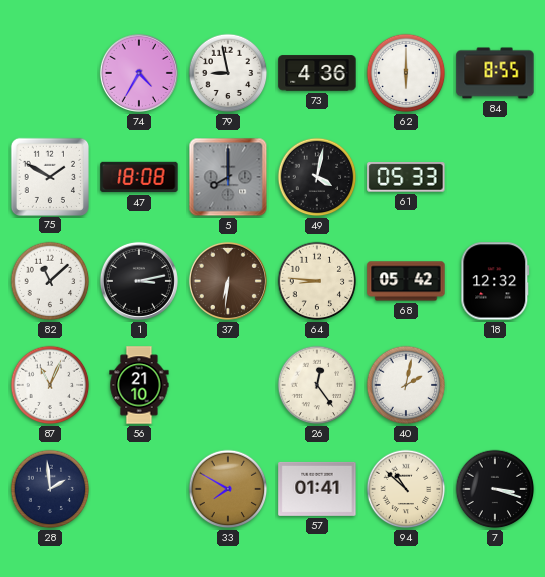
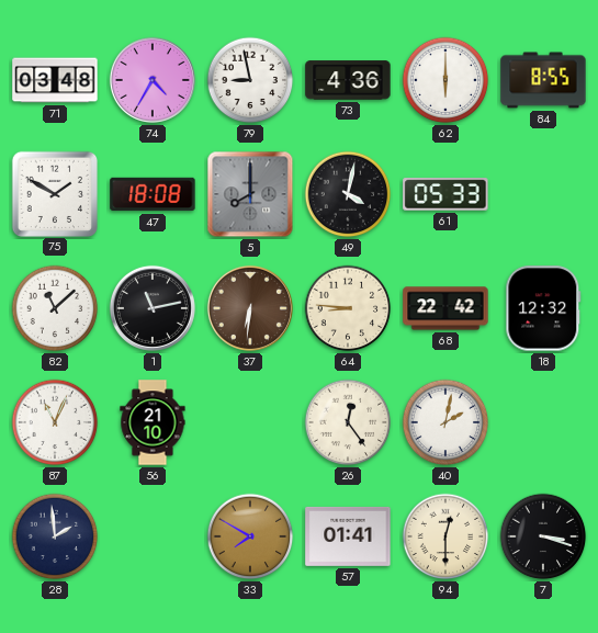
71: none -> 03:48
1: 3:13 -> 11:13
68: 05:42 -> 22:42
94: 10:52 -> 12:30
